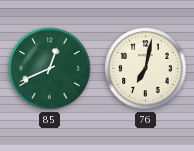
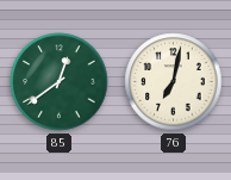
85: 12:41 -> 12:39
